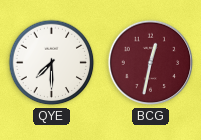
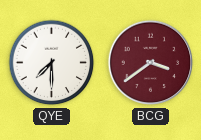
BCG: 12:32 -> 3:39
